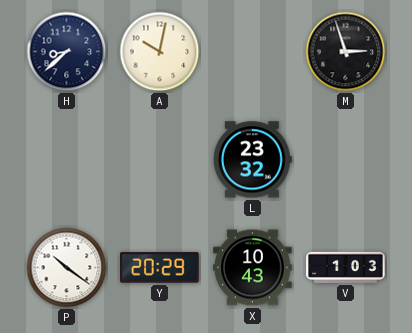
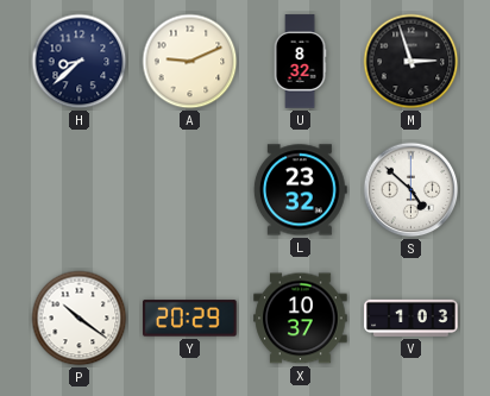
A: 10:02 -> 9:11
U: none -> 8:32
S: none -> 4:52
X: 10:43 -> 10:37
